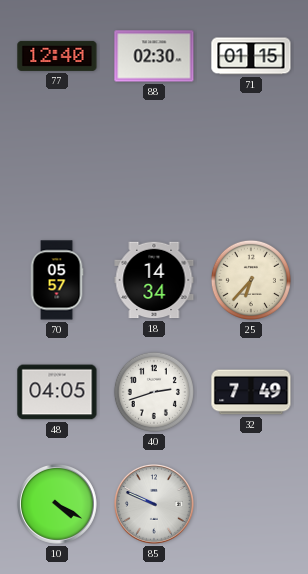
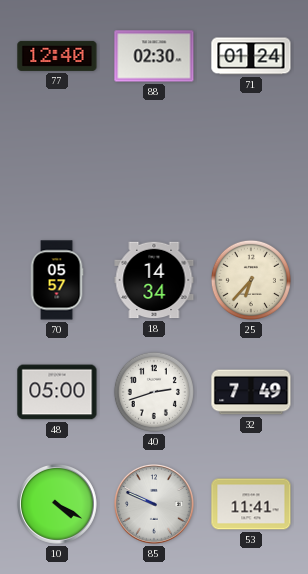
71: 01:15 -> 01:24
48: 04:05 -> 05:00
53: none -> 11:41
